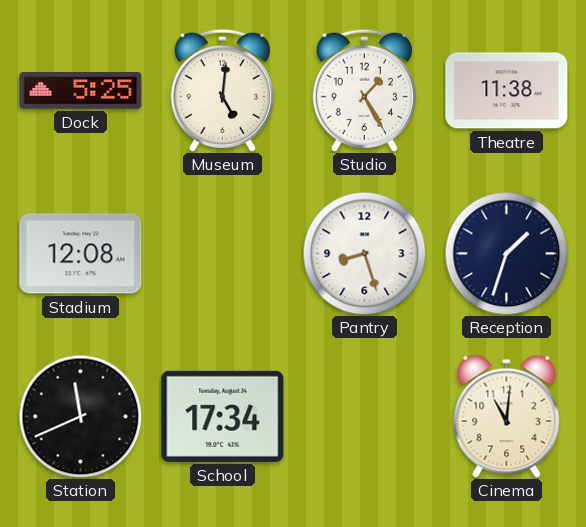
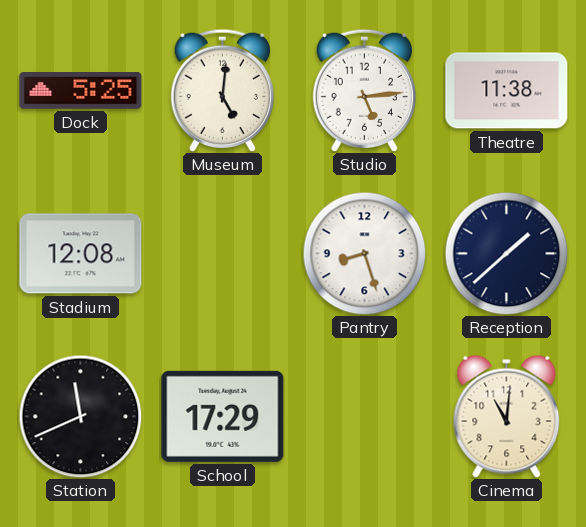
Studio: 1:25 -> 5:14
Reception: 1:33 -> 1:38
School: 17:34 -> 17:29
